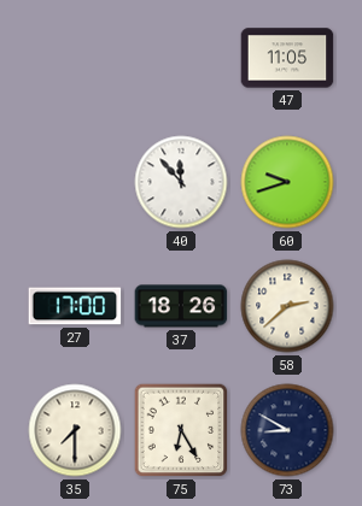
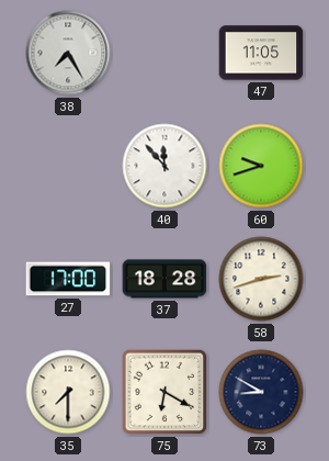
38: none -> 7:25
37: 18:26 -> 18:28
58: 2:38 -> 2:42
75: 6:25 -> 6:20
